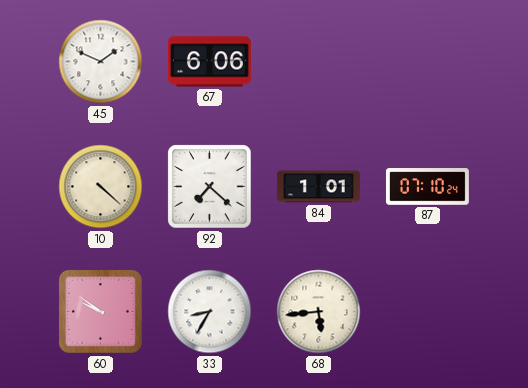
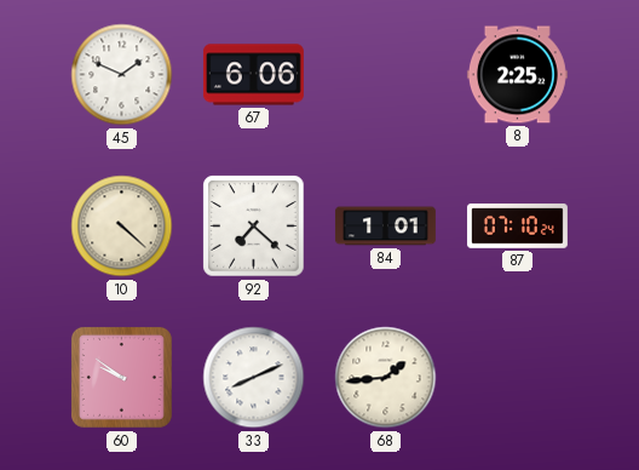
8: none -> 2:25
33: 8:35 -> 8:11
68: 5:44 -> 1:44
